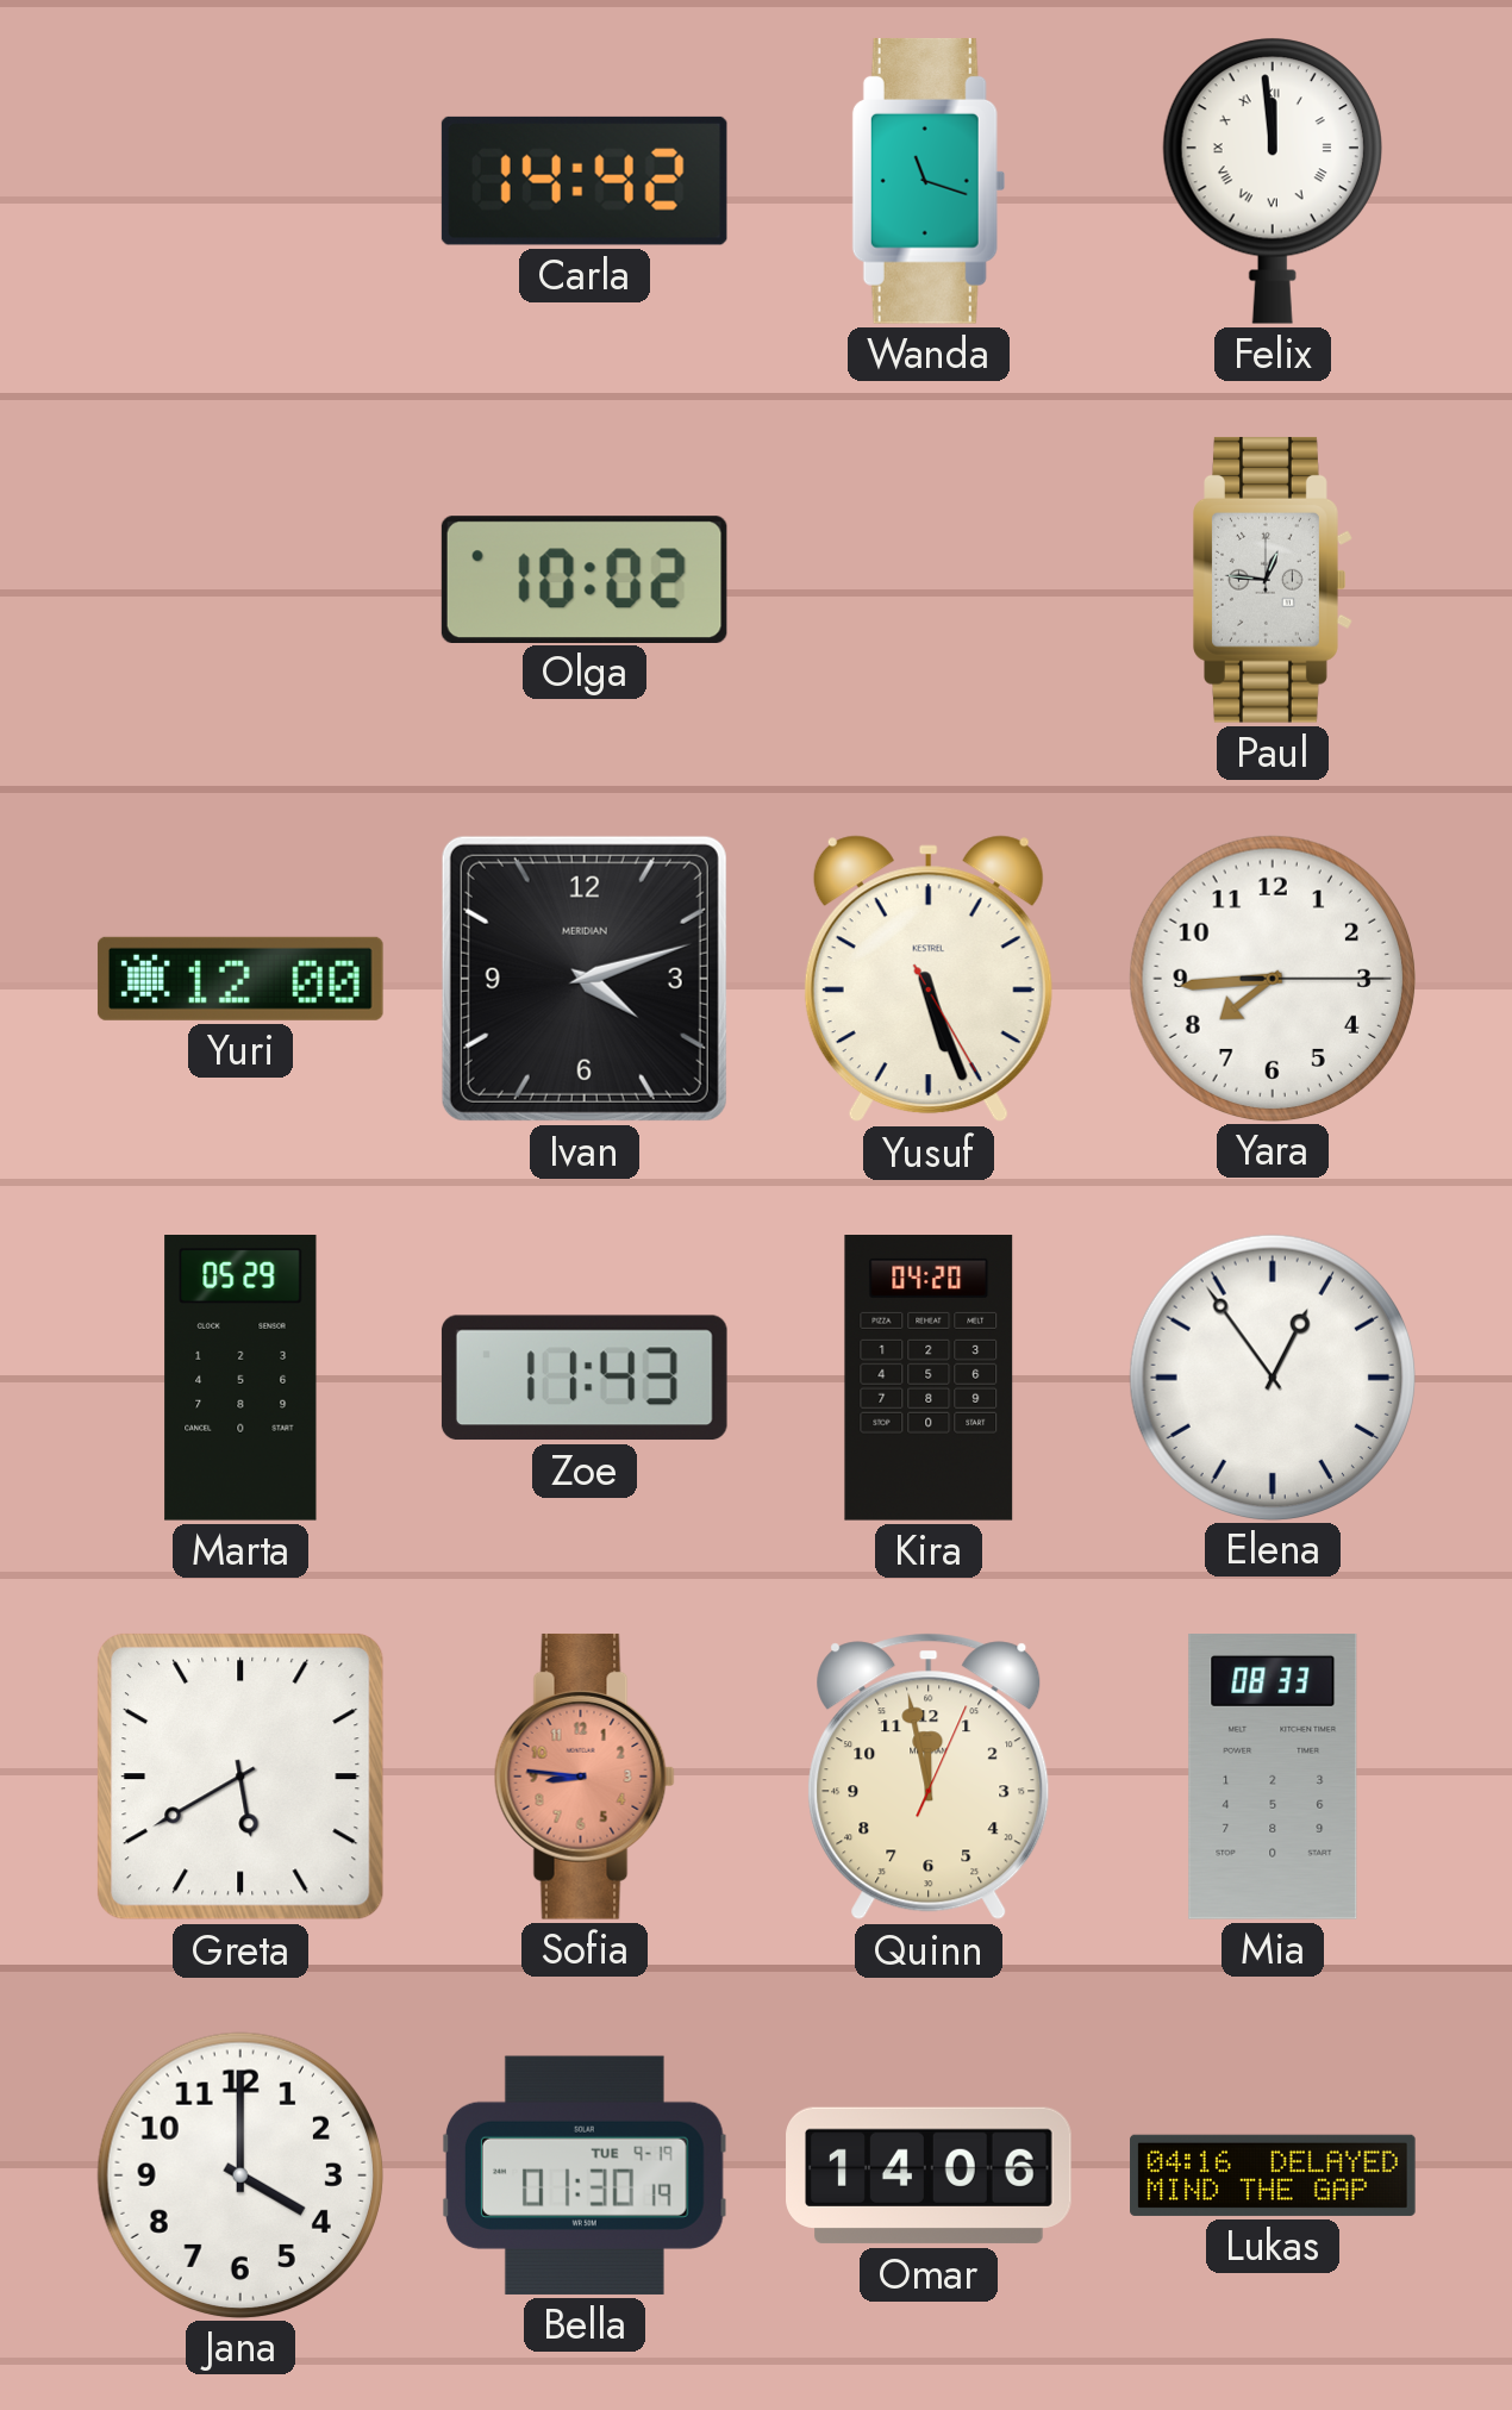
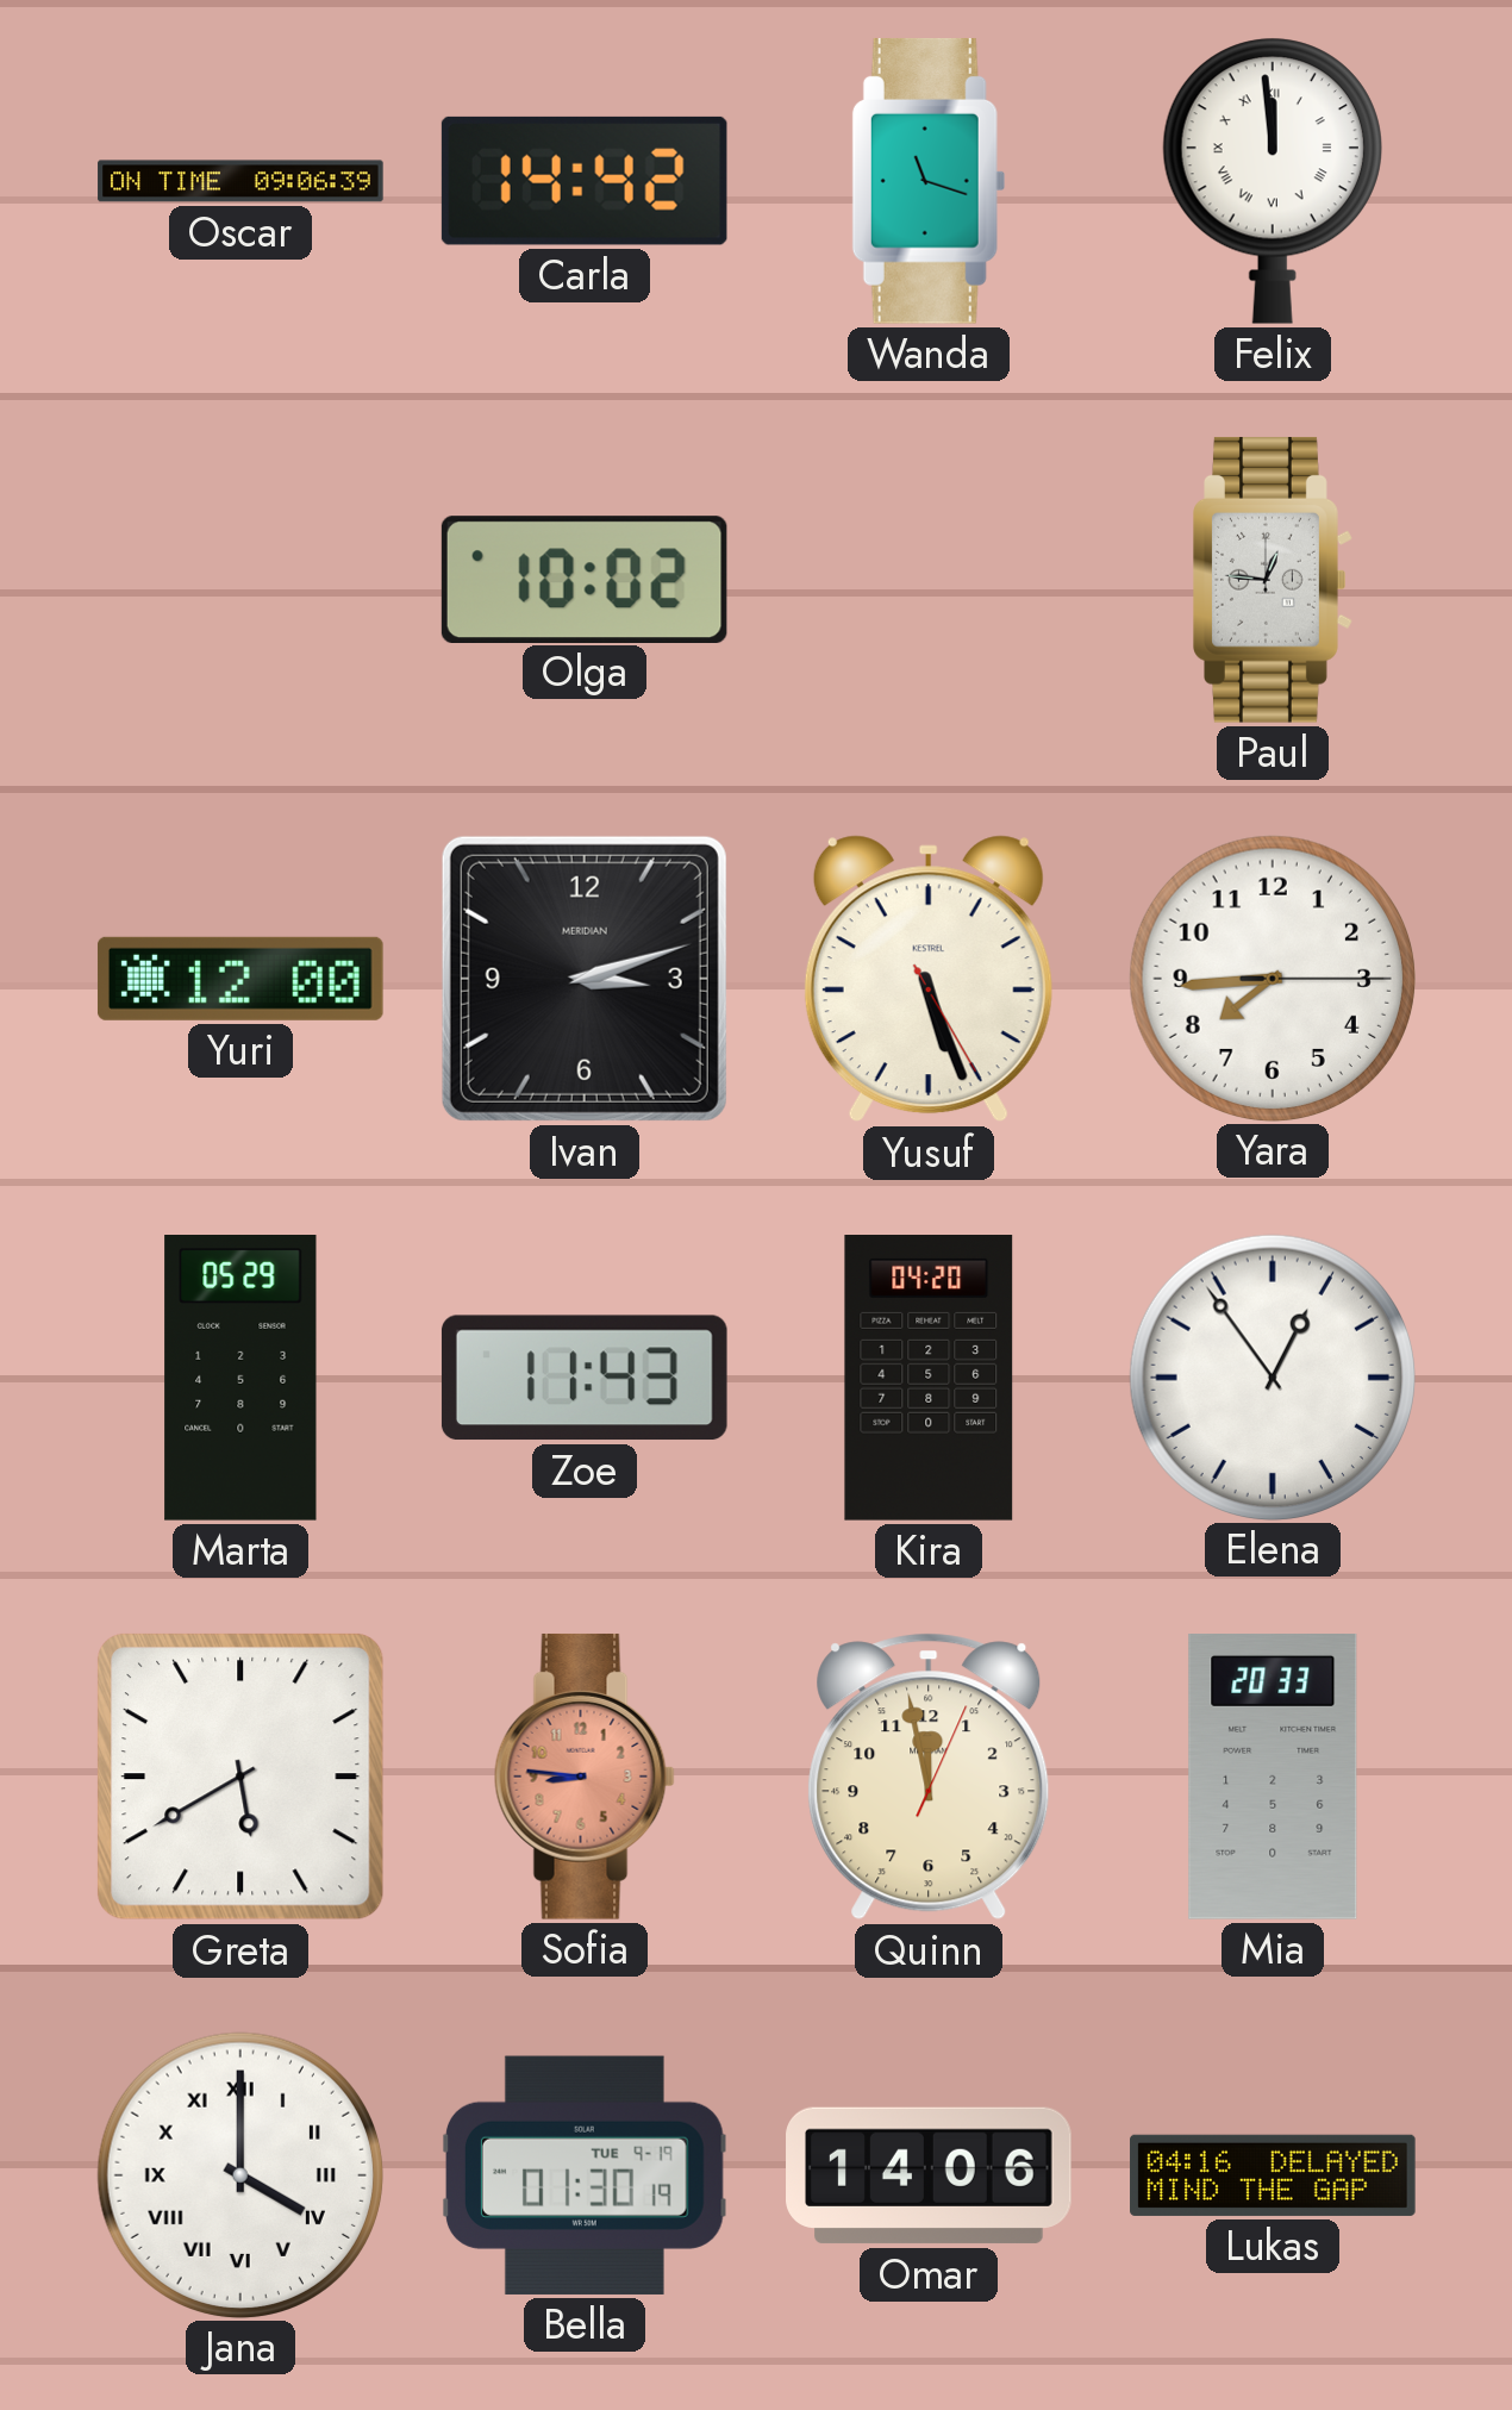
Oscar: none -> 09:06
Ivan: 4:12 -> 3:12
Mia: 08:33 -> 20:33
Jana numerals: Arabic -> Roman
